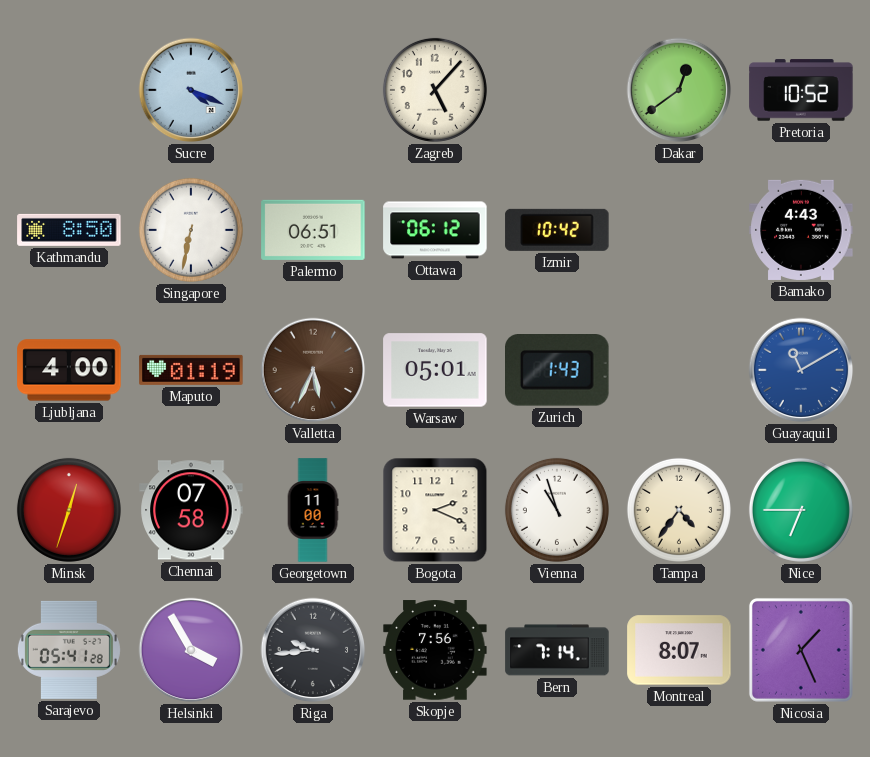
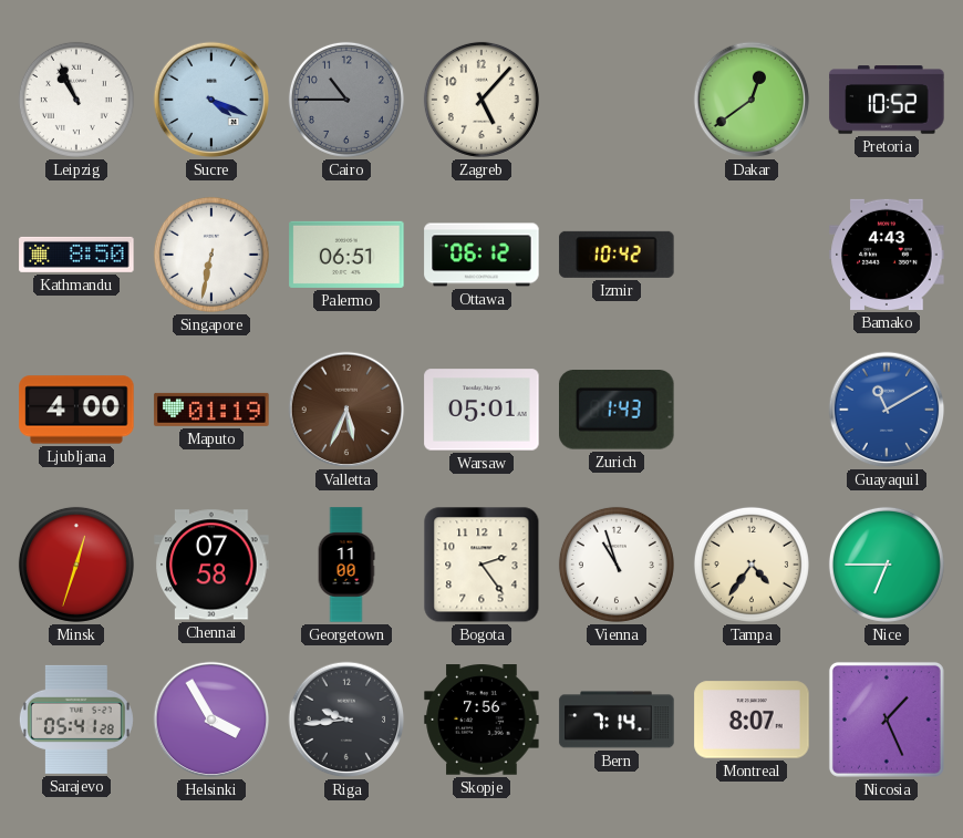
Leipzig: none -> 10:56
Cairo: none -> 10:45
Bogota: 2:19 -> 2:24
